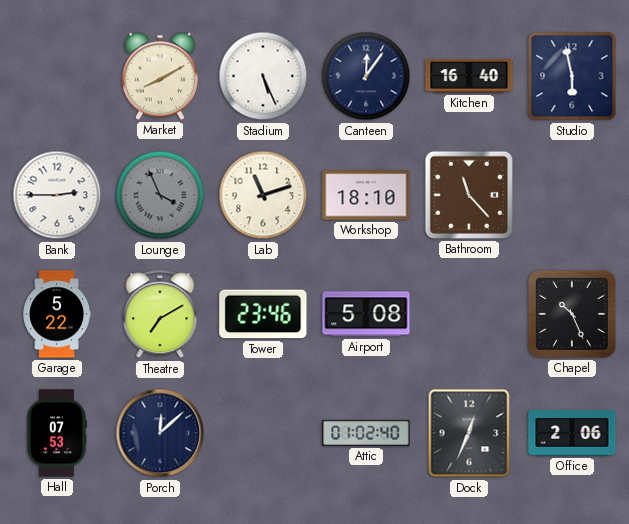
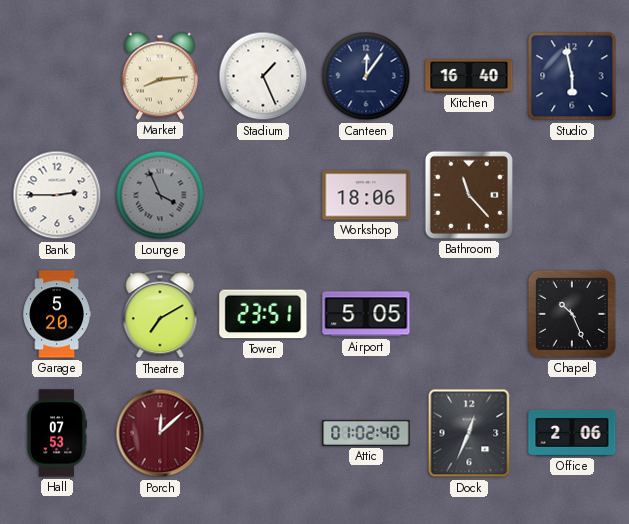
Market: 8:10 -> 8:14
Stadium: 5:26 -> 1:26
Lab: 11:12 -> none
Workshop: 18:10 -> 18:06
Garage: 5:22 -> 5:20
Tower: 23:46 -> 23:51
Airport: 5:08 -> 5:05
Porch dial: navy -> burgundy
